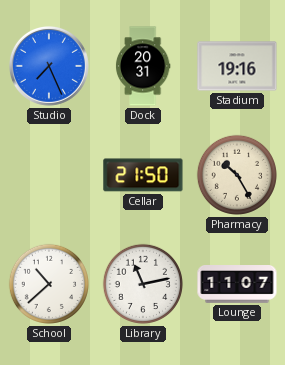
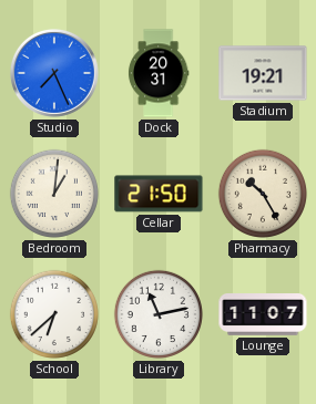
Stadium: 19:16 -> 19:21
Bedroom: none -> 1:01
School: 10:38 -> 6:38
